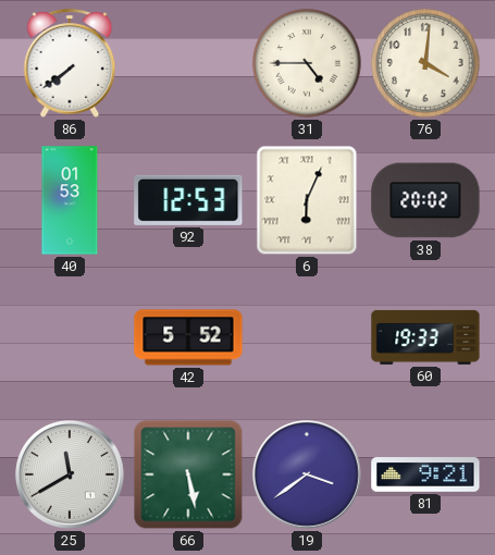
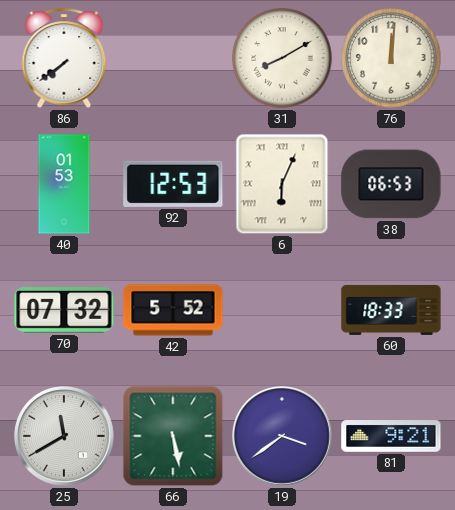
31: 4:45 -> 8:10
76: 4:01 -> 12:01
38: 20:02 -> 06:53
70: none -> 07:32
60: 19:33 -> 18:33
